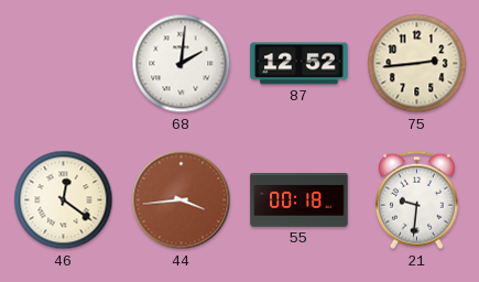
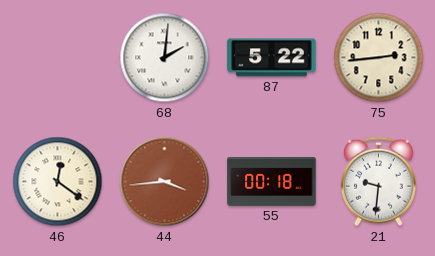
87: 12:52 -> 5:22
